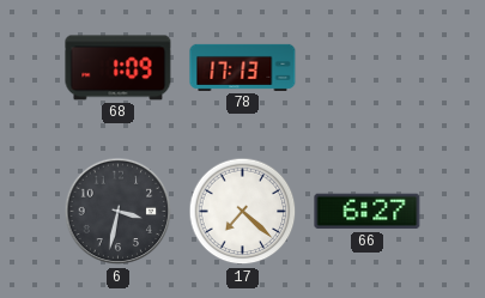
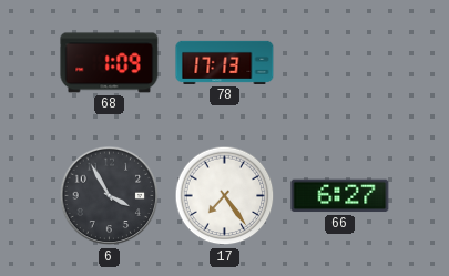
6: 3:32 -> 3:55
17: 7:22 -> 7:24
